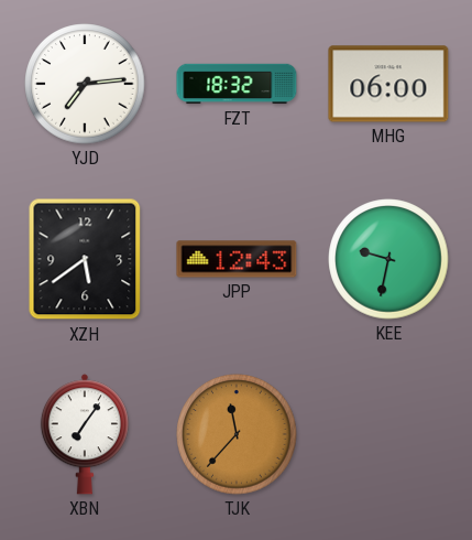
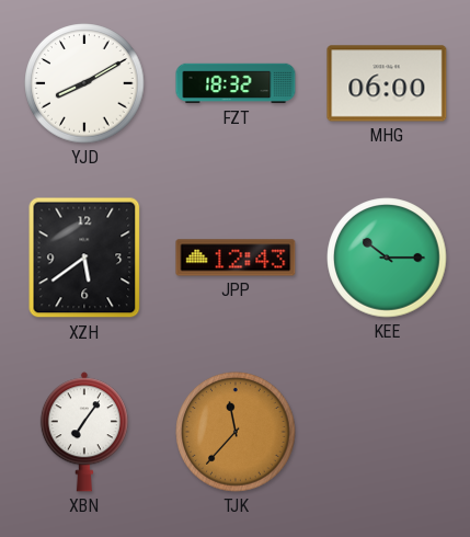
YJD: 7:14 -> 8:10
KEE: 9:32 -> 10:15
